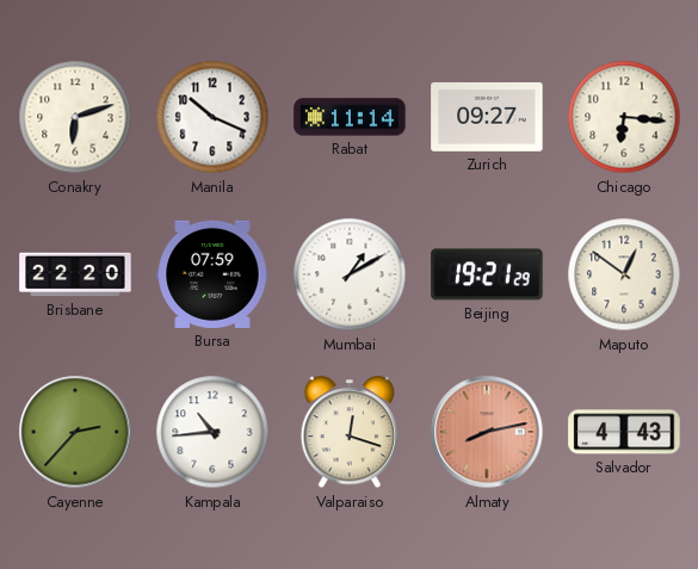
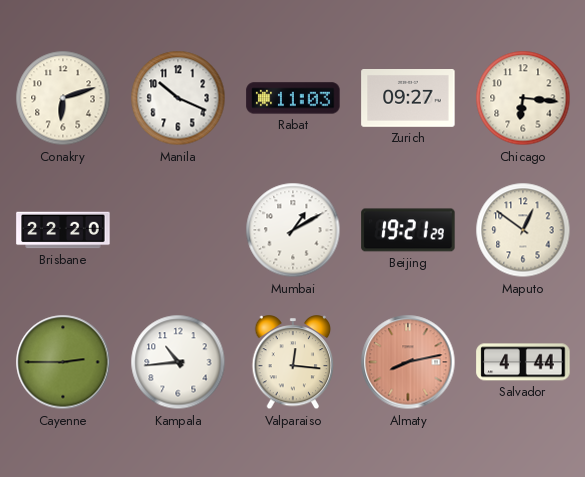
Rabat: 11:14 -> 11:03
Bursa: 07:59 -> none
Cayenne: 2:37 -> 2:45
Valparaiso: 12:18 -> 12:16
Salvador: 4:43 -> 4:44
